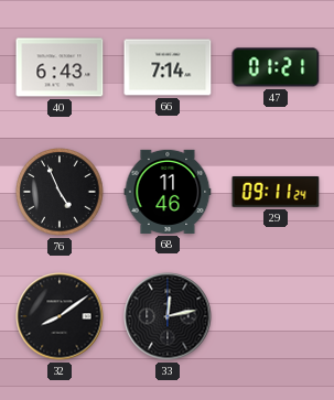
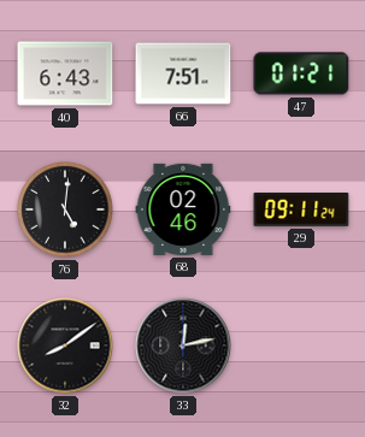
66: 7:14 -> 7:51
76: 4:56 -> 5:01
68: 11:46 -> 02:46
